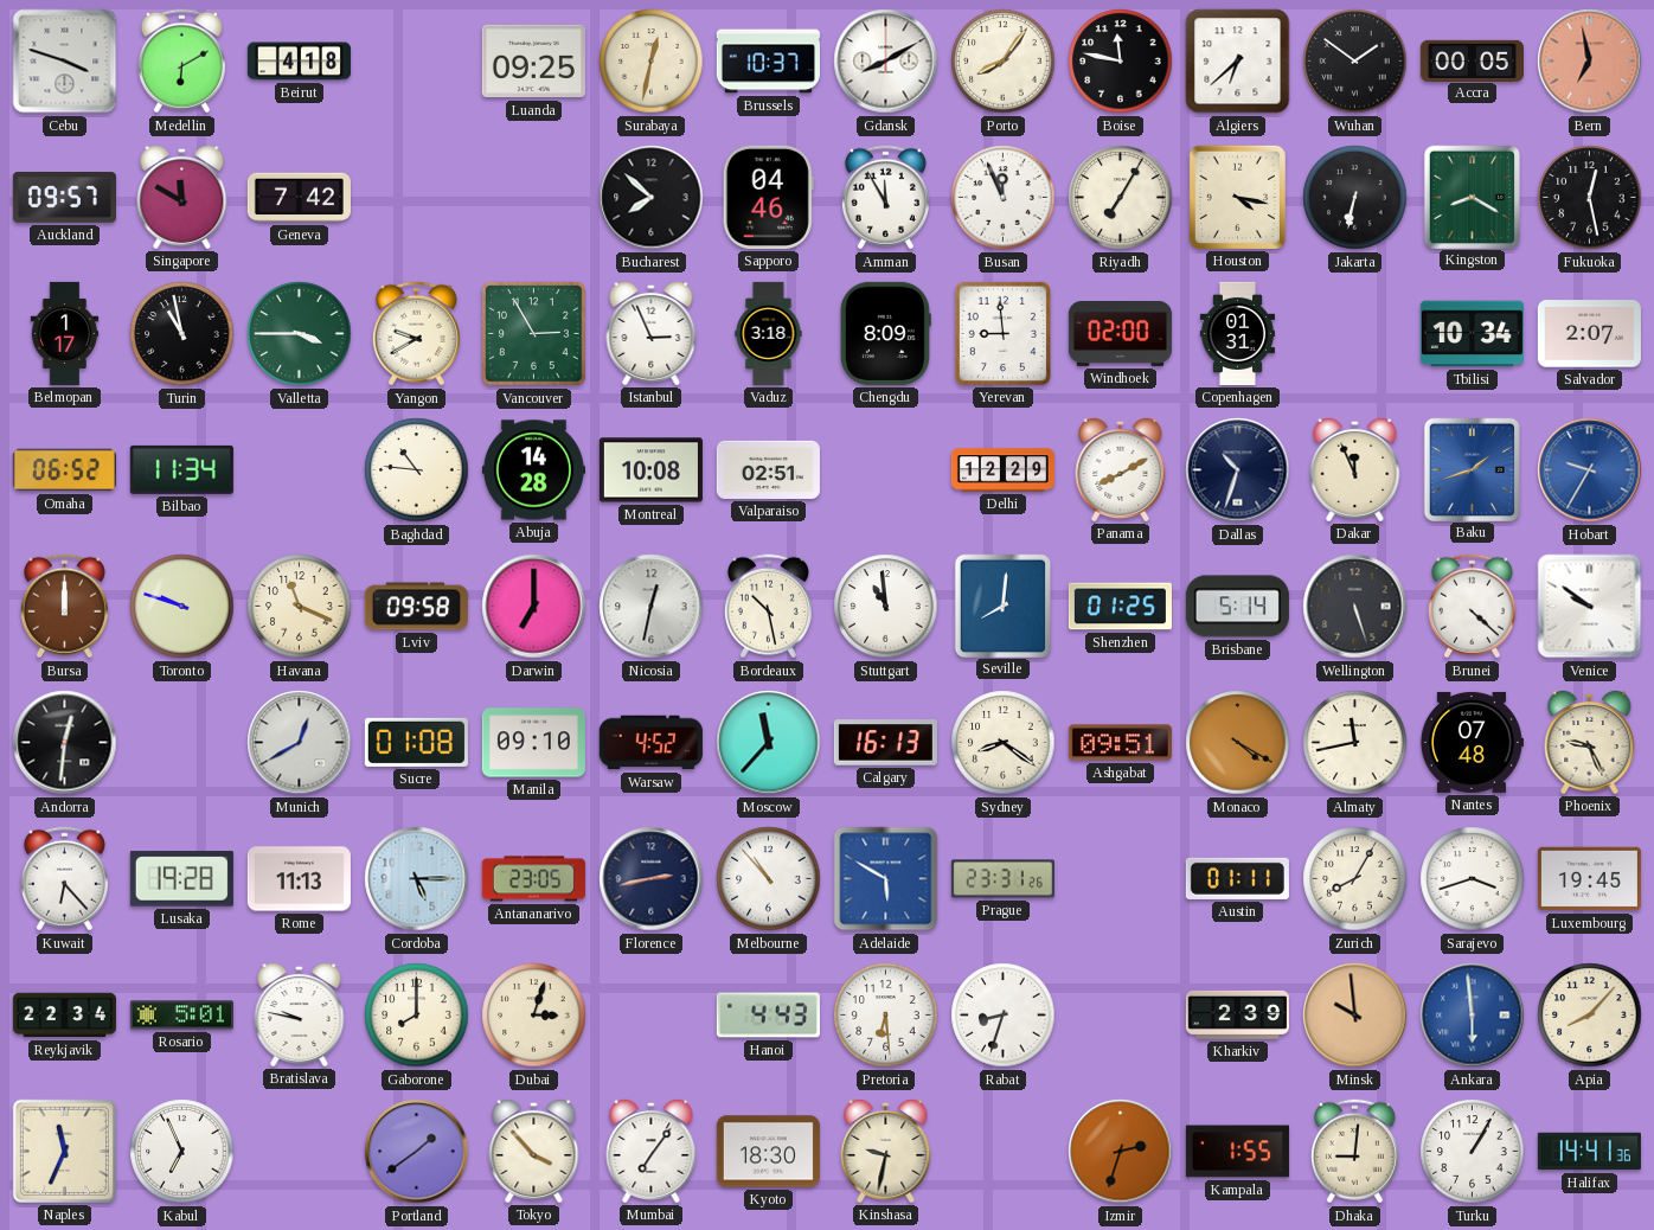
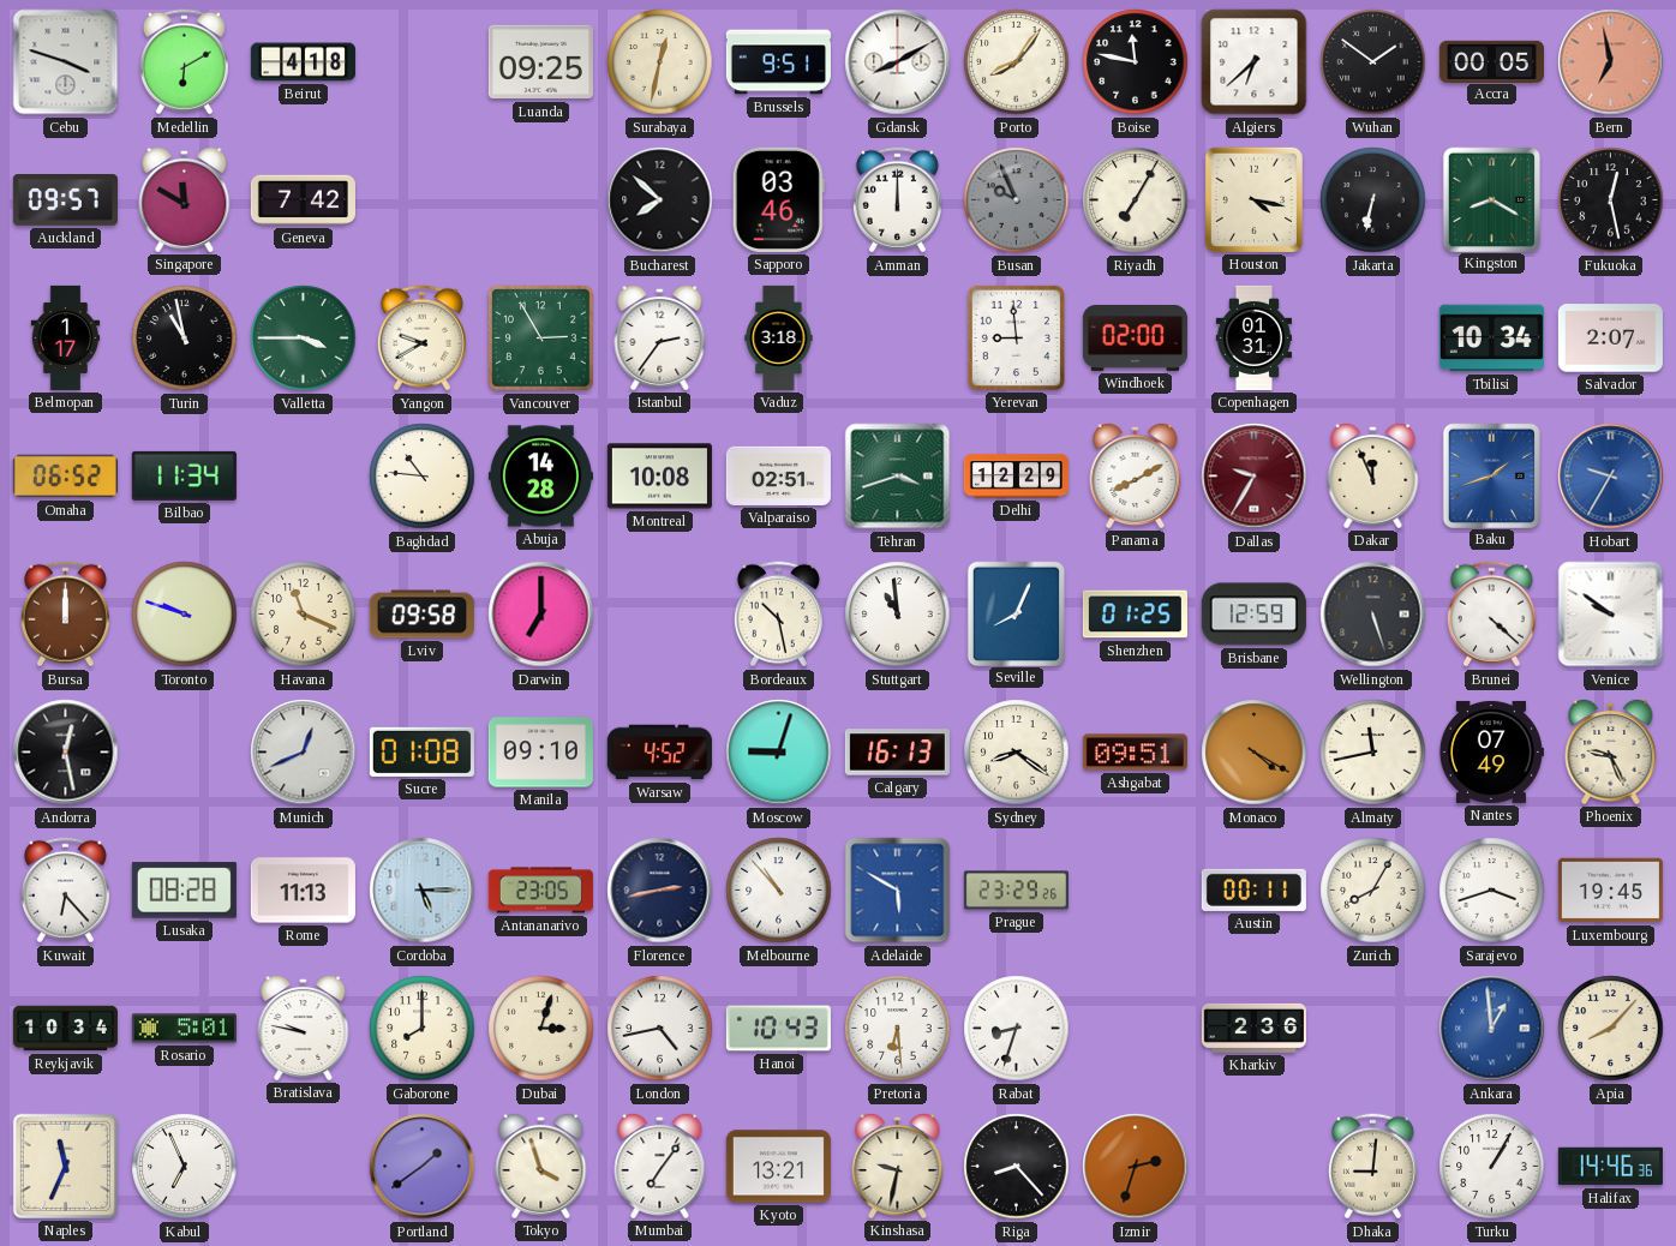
Brussels: 10:37 -> 9:51
Sapporo: 04:46 -> 03:46
Amman: 11:55 -> 12:00
Busan: 11:56 -> 9:56
Busan dial: white -> grey
Istanbul: 2:56 -> 2:36
Chengdu: 8:09 -> none
Tehran: none -> 3:42
Dallas: 10:33 -> 9:35
Dallas dial: navy -> burgundy
Nicosia: 12:32 -> none
Seville: 8:01 -> 8:04
Brisbane: 5:14 -> 12:59
Andorra: 12:31 -> 12:28
Munich: 12:40 -> 12:41
Moscow: 11:37 -> 9:03
Nantes: 07:48 -> 07:49
Lusaka: 19:28 -> 08:28
Prague: 23:31 -> 23:29
Austin: 01:11 -> 00:11
Reykjavik: 22:34 -> 10:34
London: none -> 4:43
Hanoi: 4:43 -> 10:43
Kharkiv: 2:39 -> 2:36
Minsk: 9:59 -> none
Ankara: 5:59 -> 12:59
Tokyo: 3:53 -> 3:57
Kyoto: 18:30 -> 13:21
Riga: none -> 8:23
Kampala: 1:55 -> none
Halifax: 14:41 -> 14:46
